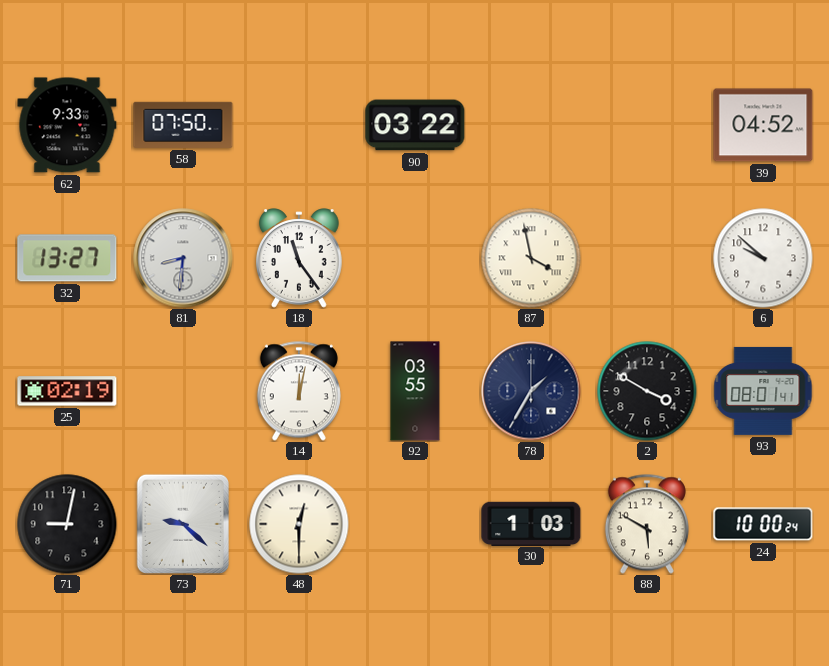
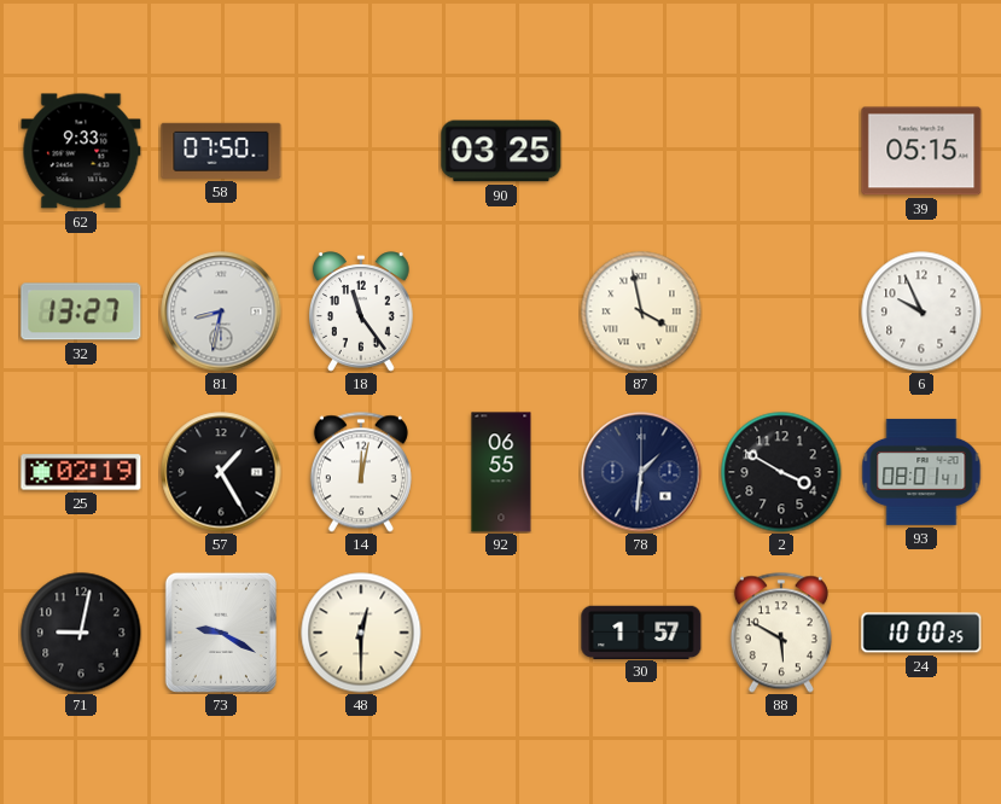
90: 03:22 -> 03:25
39: 04:52 -> 05:15
81: 8:31 -> 8:32
6: 9:52 -> 9:56
57: none -> 1:25
92: 03:55 -> 06:55
78: 1:35 -> 1:31
73: 9:22 -> 9:20
30: 1:03 -> 1:57
24: 10:00:24 -> 10:00:25
